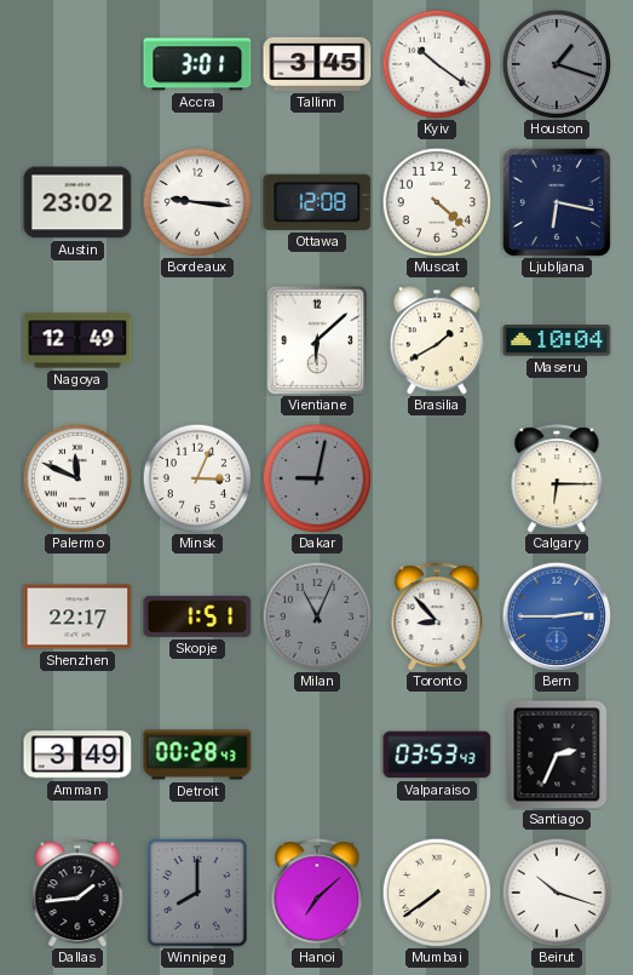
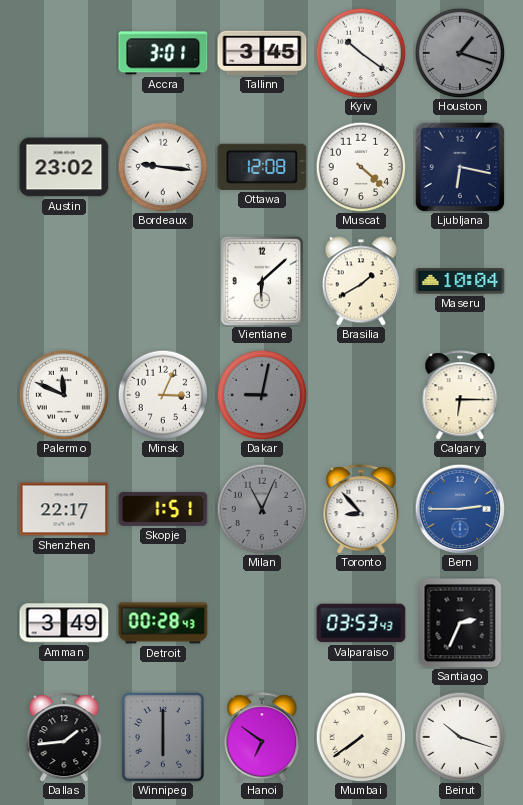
Nagoya: 12:49 -> none
Winnipeg: 8:00 -> 6:00
Hanoi: 7:08 -> 6:51
